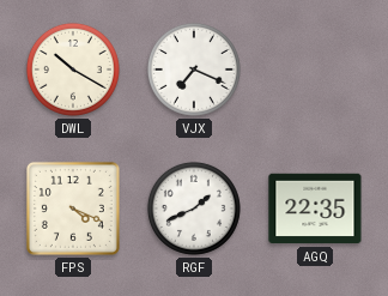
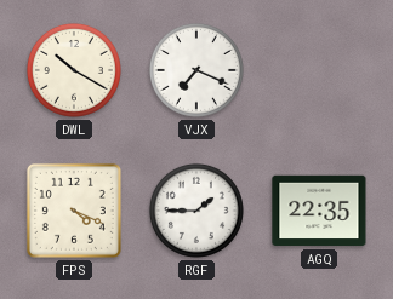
RGF: 1:41 -> 1:45
